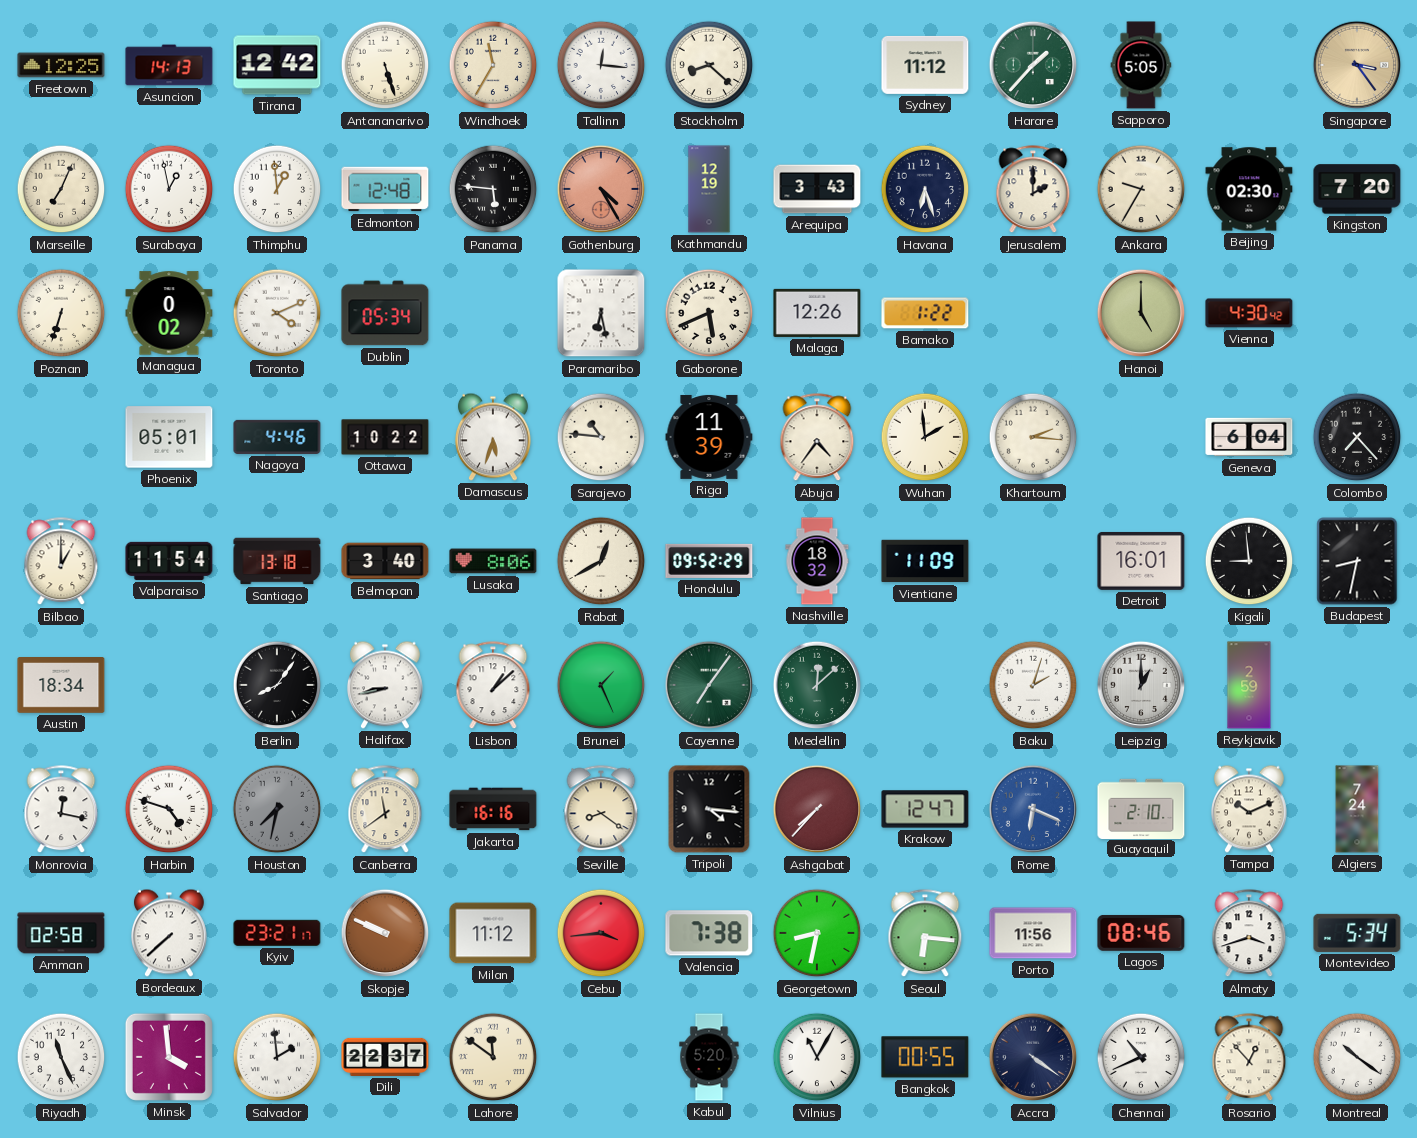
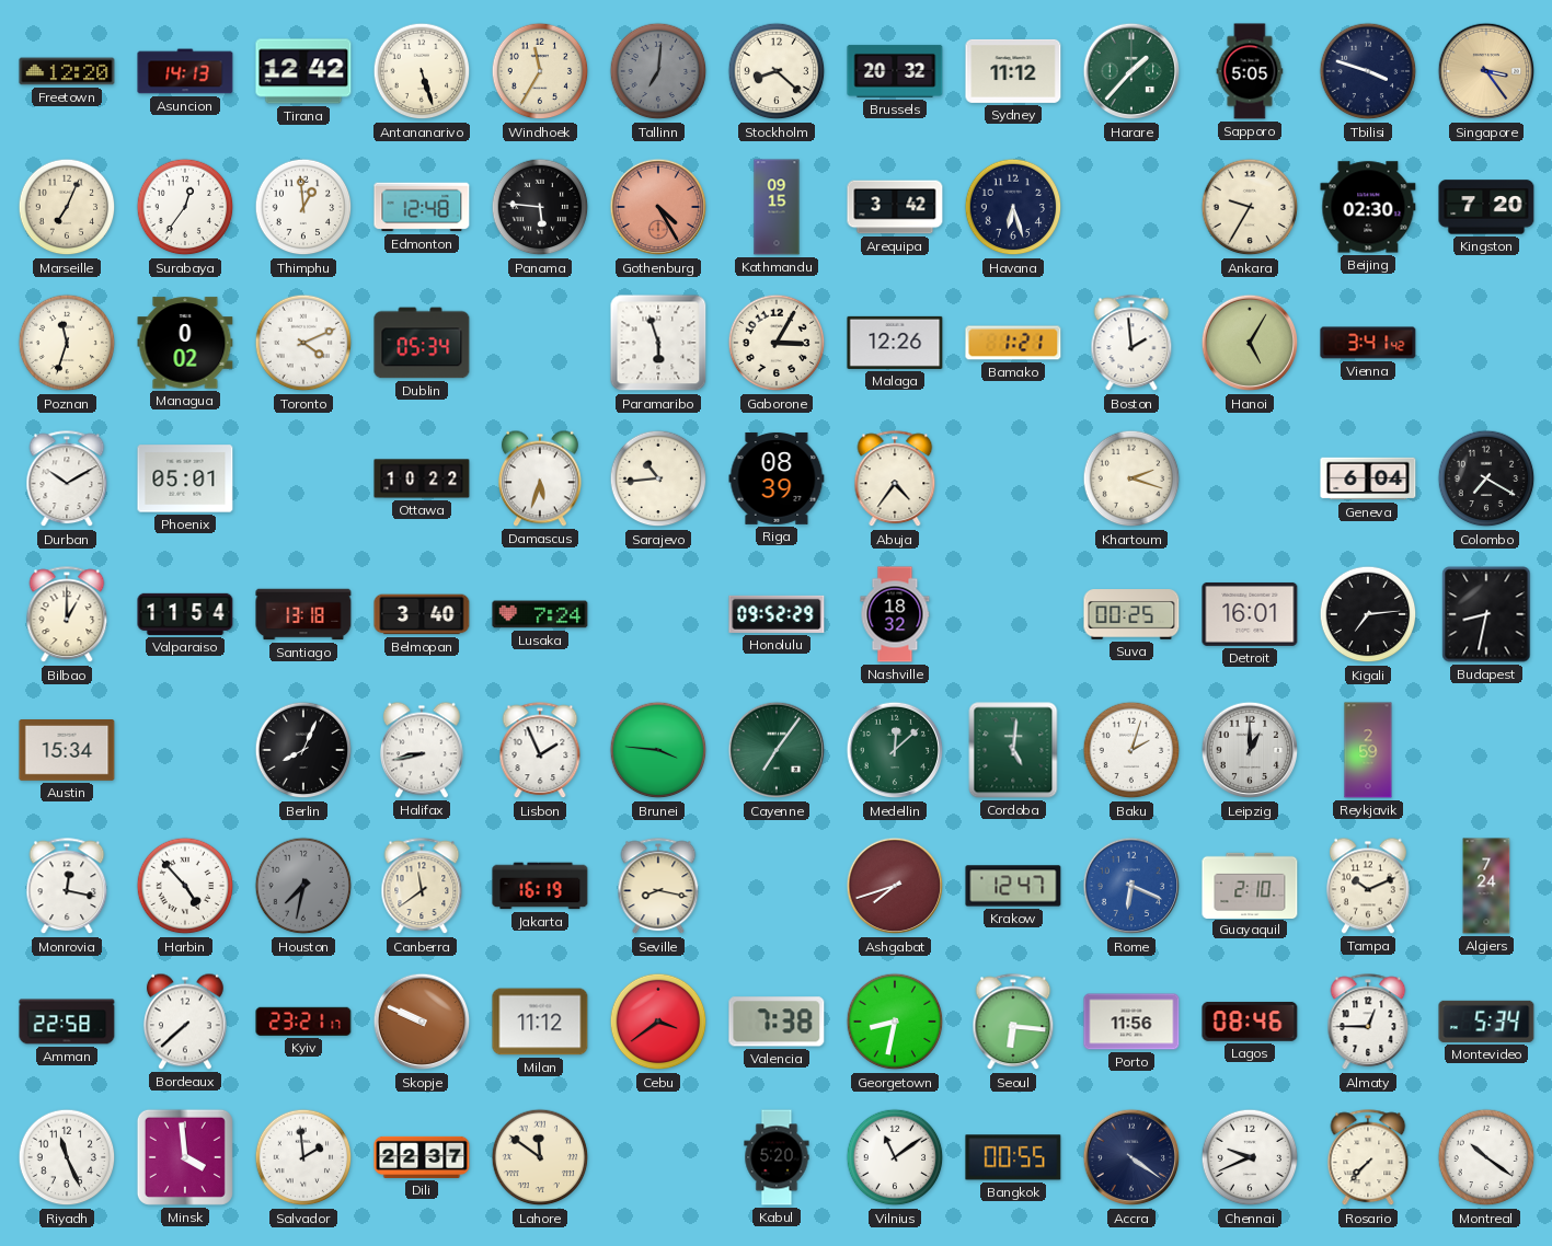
Freetown: 12:25 -> 12:20
Tallinn: 12:16 -> 7:01
Tallinn dial: white -> grey
Brussels: none -> 20:32
Tbilisi: none -> 3:48
Surabaya: 12:58 -> 12:36
Kathmandu: 12:19 -> 09:15
Arequipa: 3:43 -> 3:42
Jerusalem: 2:00 -> none
Poznan: 6:33 -> 11:33
Paramaribo: 6:28 -> 5:57
Gaborone: 5:41 -> 3:05
Bamako: 1:22 -> 1:21
Boston: none -> 1:59
Hanoi: 5:00 -> 5:05
Vienna: 4:30 -> 3:41
Durban: none -> 10:10
Nagoya: 4:46 -> none
Sarajevo: 10:46 -> 10:44
Riga: 11:39 -> 08:39
Wuhan: 1:59 -> none
Khartoum: 2:16 -> 2:18
Colombo: 7:23 -> 7:20
Lusaka: 8:06 -> 7:24
Rabat: 12:40 -> none
Vientiane: 11:09 -> none
Suva: none -> 00:25
Kigali: 8:59 -> 7:14
Austin: 18:34 -> 15:34
Berlin: 8:06 -> 8:04
Lisbon: 1:08 -> 1:56
Brunei: 1:26 -> 3:46
Cordoba: none -> 5:01
Harbin: 4:48 -> 4:53
Jakarta: 16:16 -> 16:19
Seville: 8:21 -> 8:17
Tripoli: 4:16 -> none
Ashgabat: 7:37 -> 7:42
Amman: 02:58 -> 22:58
Cebu: 3:44 -> 3:39
Almaty: 3:42 -> 12:45
Vilnius: 11:05 -> 11:09
Chennai: 10:41 -> 9:41
Rosario: 12:53 -> 7:37
